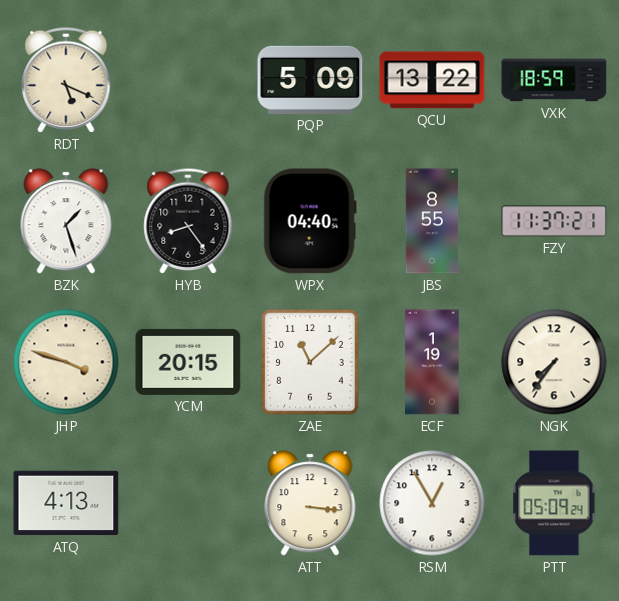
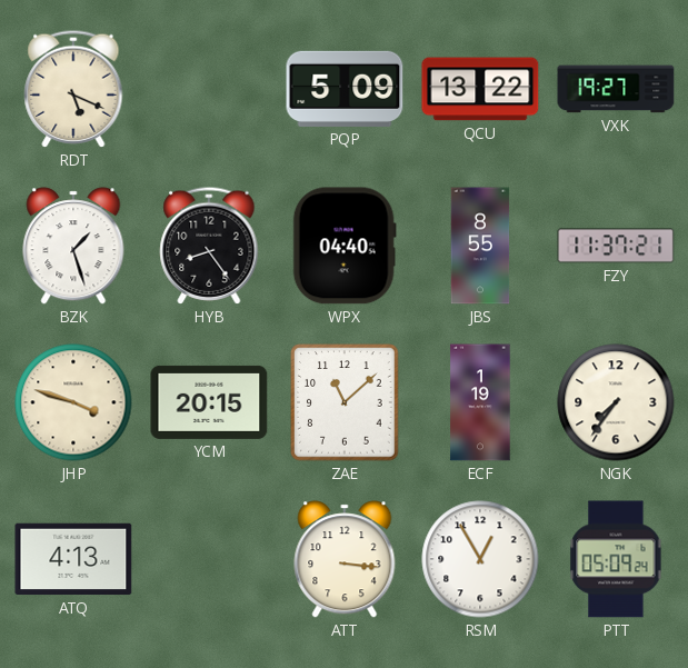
VXK: 18:59 -> 19:27
